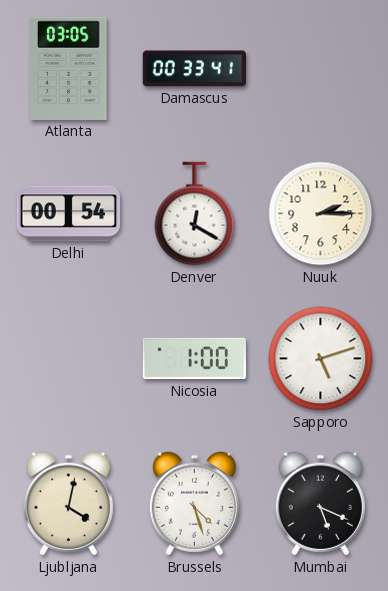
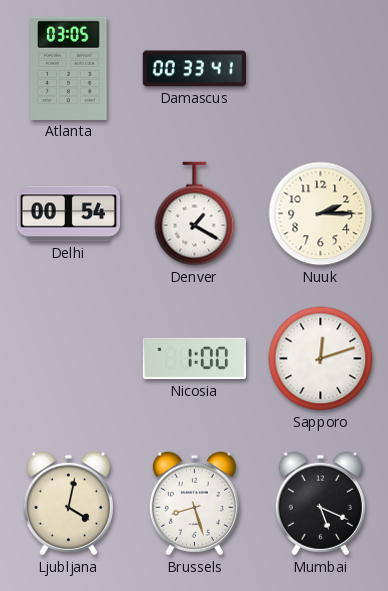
Denver: 12:20 -> 1:20
Sapporo: 5:12 -> 12:12
Brussels: 4:27 -> 8:27
